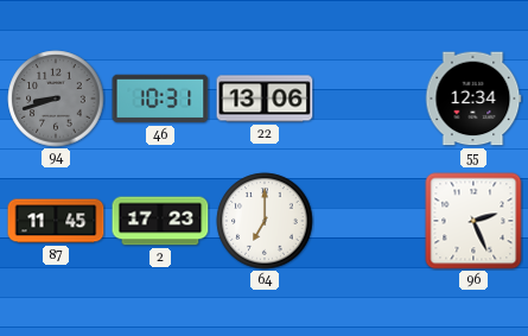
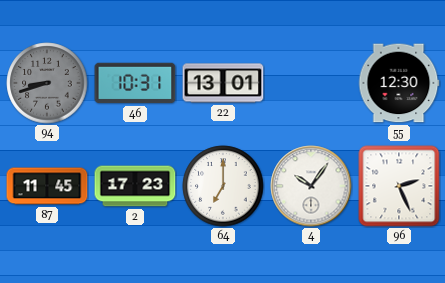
22: 13:06 -> 13:01
55: 12:34 -> 12:30
4: none -> 10:06
